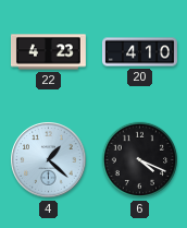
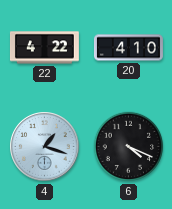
22: 4:23 -> 4:22
4: 1:22 -> 1:18
